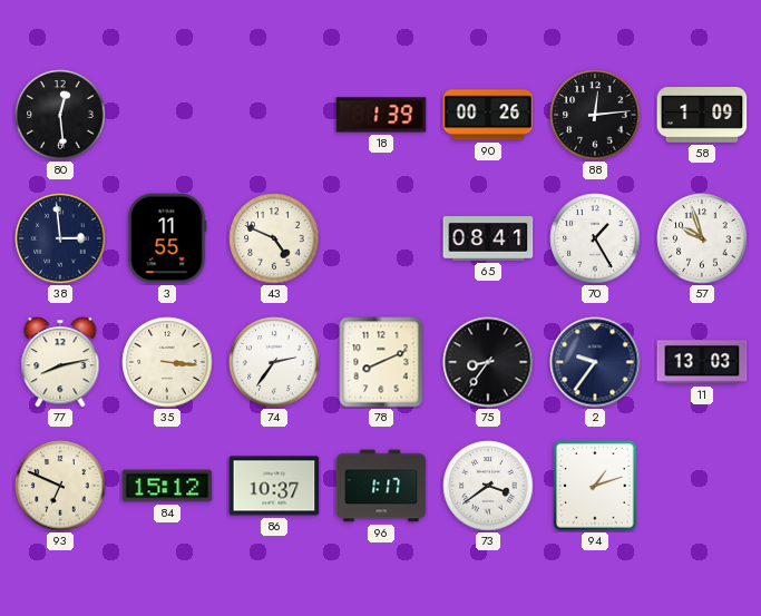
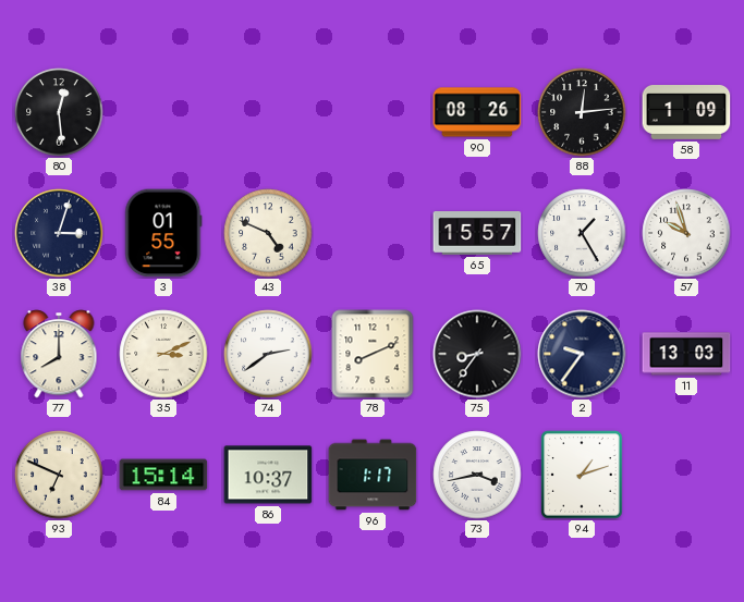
18: 1:39 -> none
90: 00:26 -> 08:26
38: 2:59 -> 3:03
3: 11:55 -> 01:55
65: 08:41 -> 15:57
77: 8:13 -> 8:00
35: 3:16 -> 3:11
74: 2:36 -> 2:39
84: 15:12 -> 15:14
73: 3:39 -> 3:43
